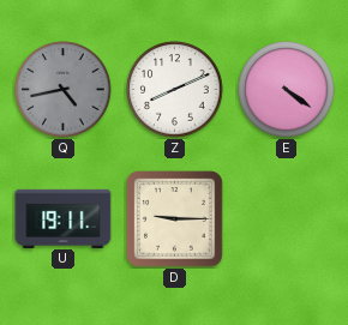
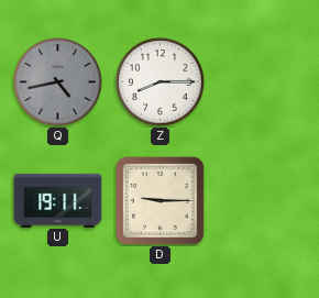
Z: 8:11 -> 8:15
E: 4:21 -> none
